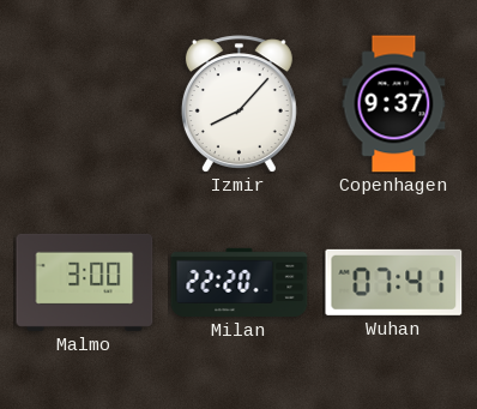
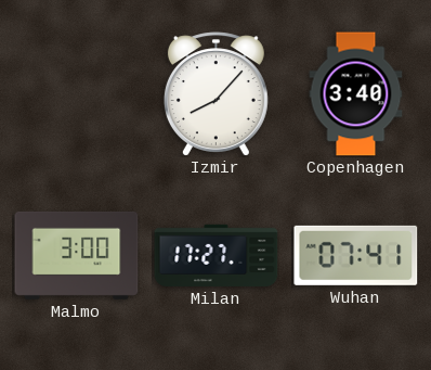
Copenhagen: 9:37 -> 3:40
Milan: 22:20 -> 17:27
